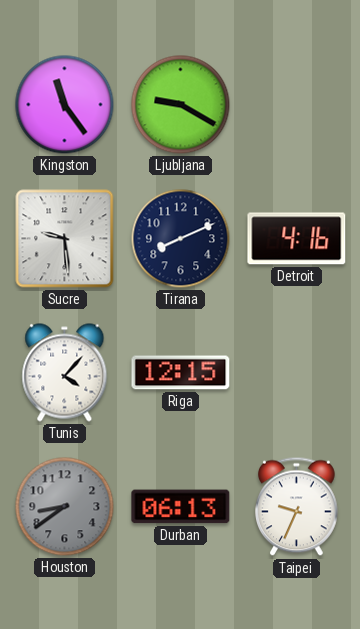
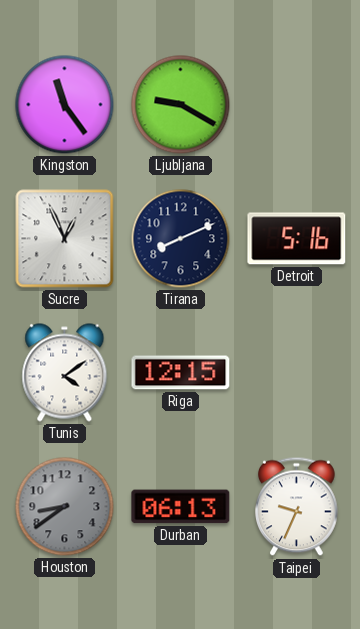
Sucre: 9:29 -> 12:56
Detroit: 4:16 -> 5:16
Tunis: 4:07 -> 4:09
